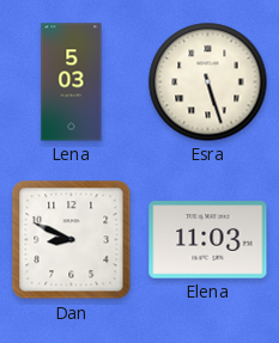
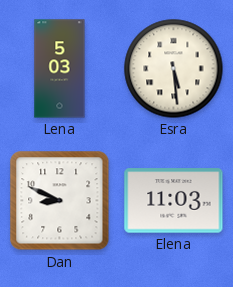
Esra: 5:27 -> 5:29
